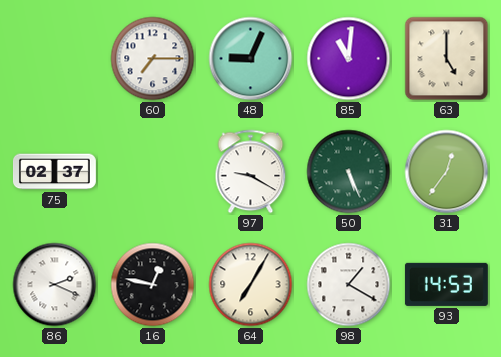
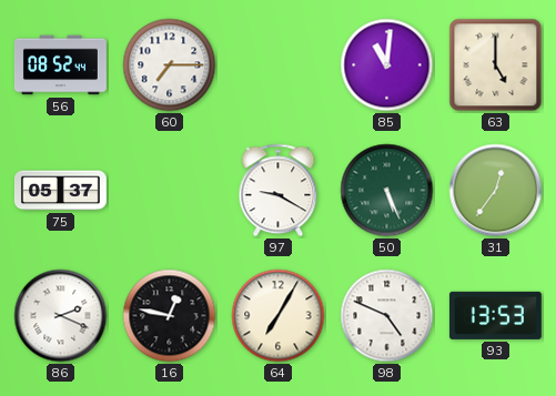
56: none -> 08:52
48: 9:04 -> none
75: 02:37 -> 05:37
98: 1:20 -> 4:49
93: 14:53 -> 13:53
